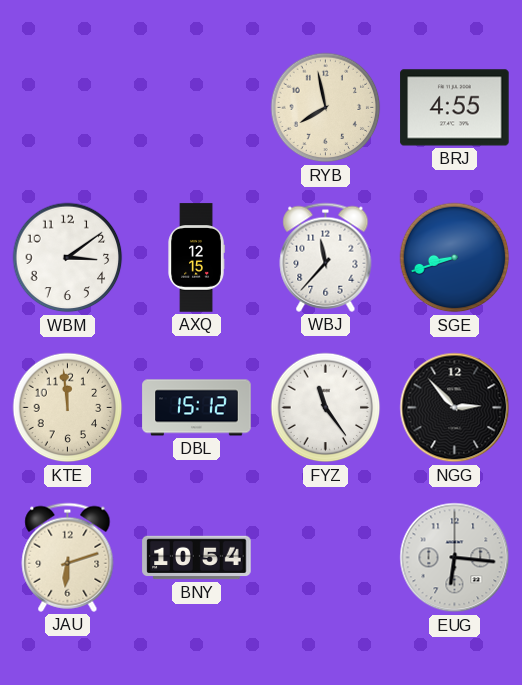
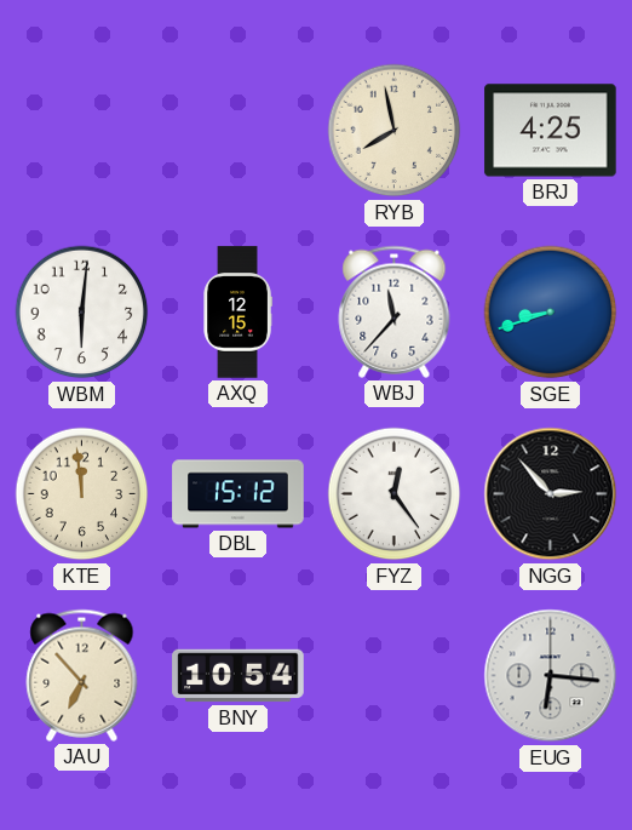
BRJ: 4:55 -> 4:25
WBM: 3:09 -> 6:01
FYZ: 11:24 -> 12:24
JAU: 6:12 -> 6:53
